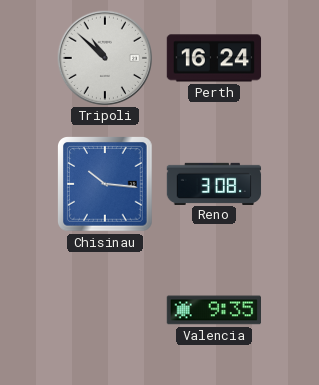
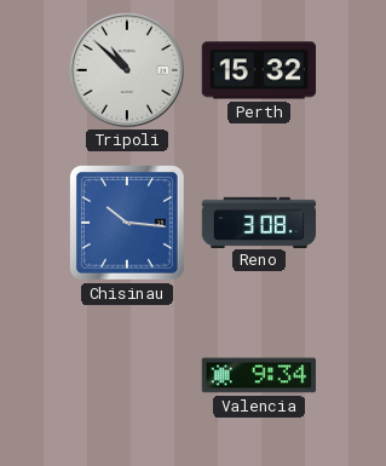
Perth: 16:24 -> 15:32
Valencia: 9:35 -> 9:34
